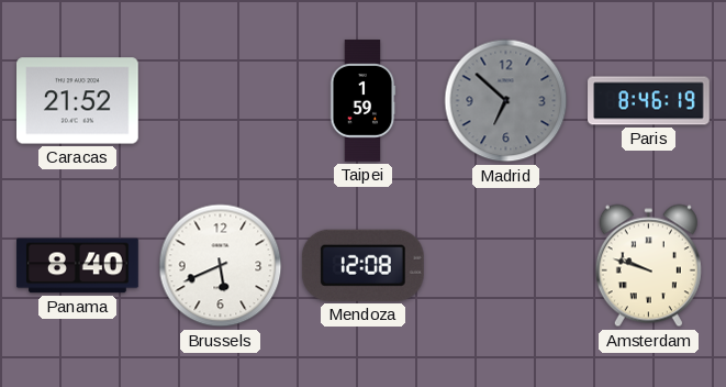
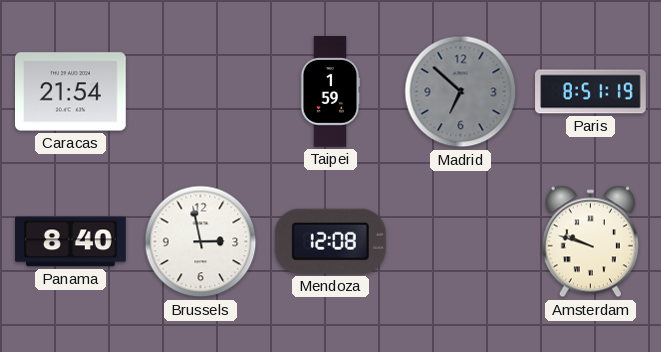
Caracas: 21:52 -> 21:54
Paris: 8:46 -> 8:51
Brussels: 5:41 -> 2:58
